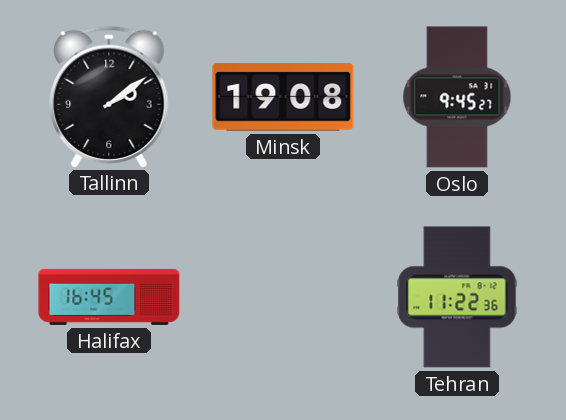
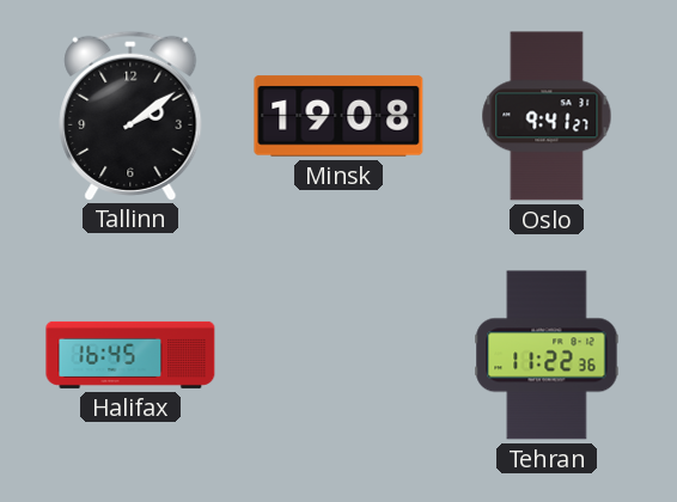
Oslo: 9:45 -> 9:41
